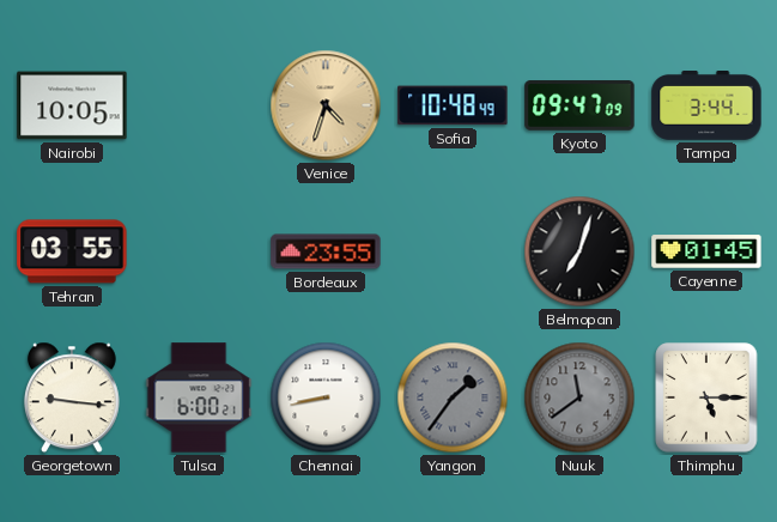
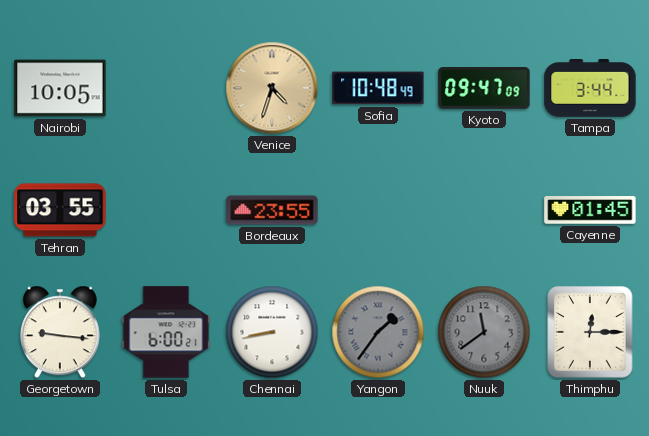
Belmopan: 7:03 -> none
Thimphu: 5:15 -> 12:15
